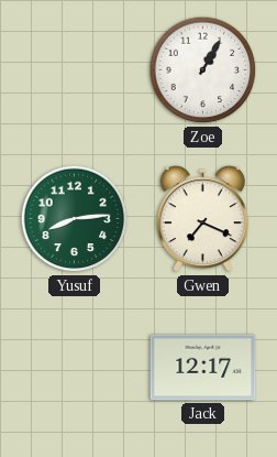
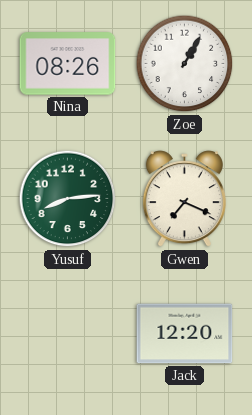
Nina: none -> 08:26
Jack: 12:17 -> 12:20
